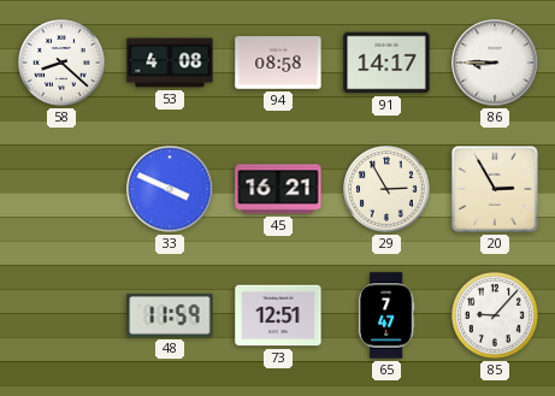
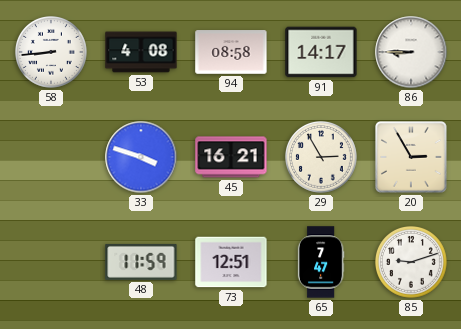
58: 8:22 -> 8:44
33: 3:49 -> 3:48
85: 9:07 -> 9:12
